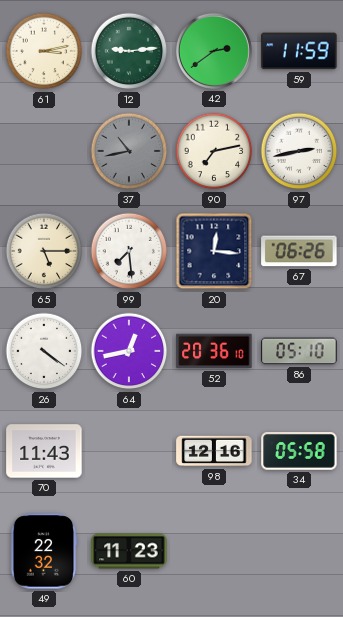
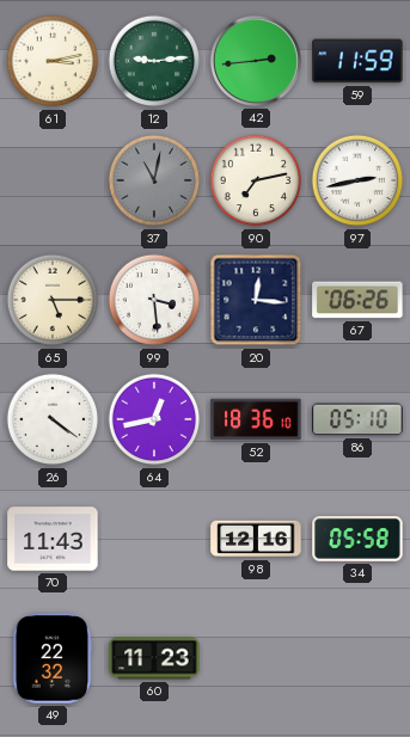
42: 2:39 -> 2:44
37: 10:43 -> 11:02
99: 7:29 -> 3:29
52: 20:36 -> 18:36
